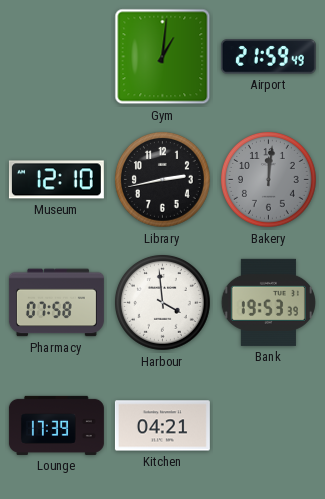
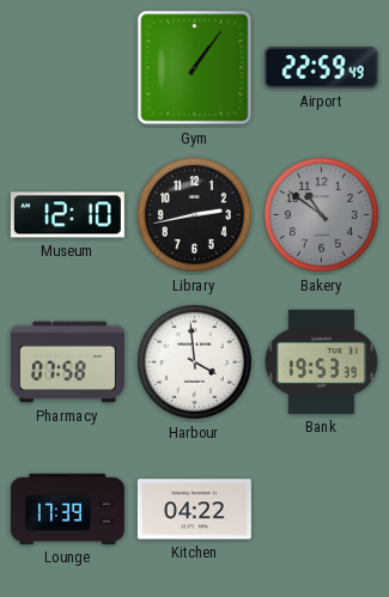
Gym: 1:01 -> 1:06
Airport: 21:59 -> 22:59
Bakery: 12:01 -> 10:51
Kitchen: 04:21 -> 04:22
